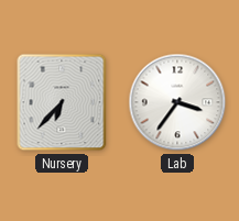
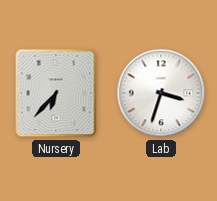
Lab: 3:36 -> 3:33
